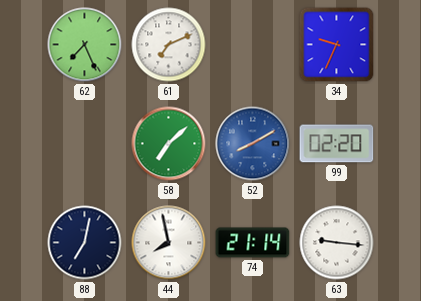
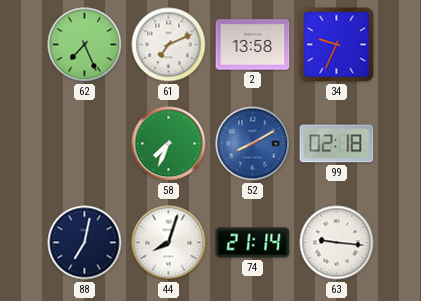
2: none -> 13:58
58: 7:08 -> 7:34
99: 02:20 -> 02:18
44: 7:58 -> 8:03
